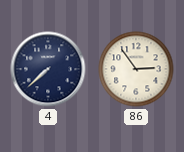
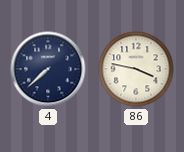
86: 2:54 -> 3:47
